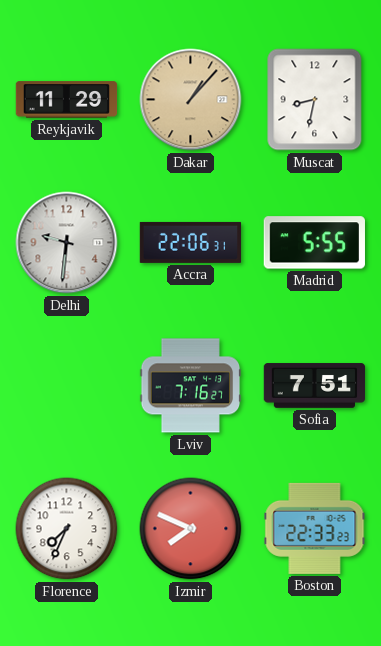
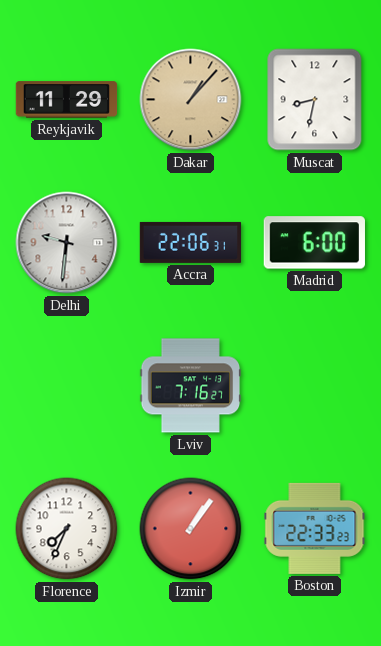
Madrid: 5:55 -> 6:00
Sofia: 7:51 -> none
Izmir: 7:49 -> 1:06
